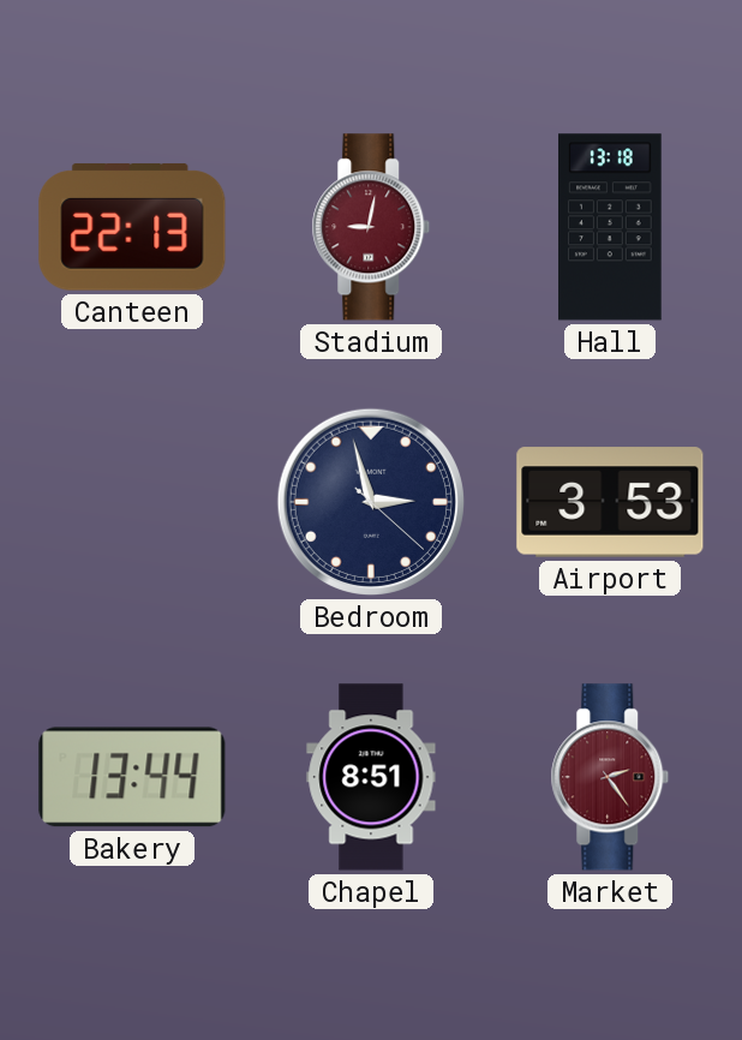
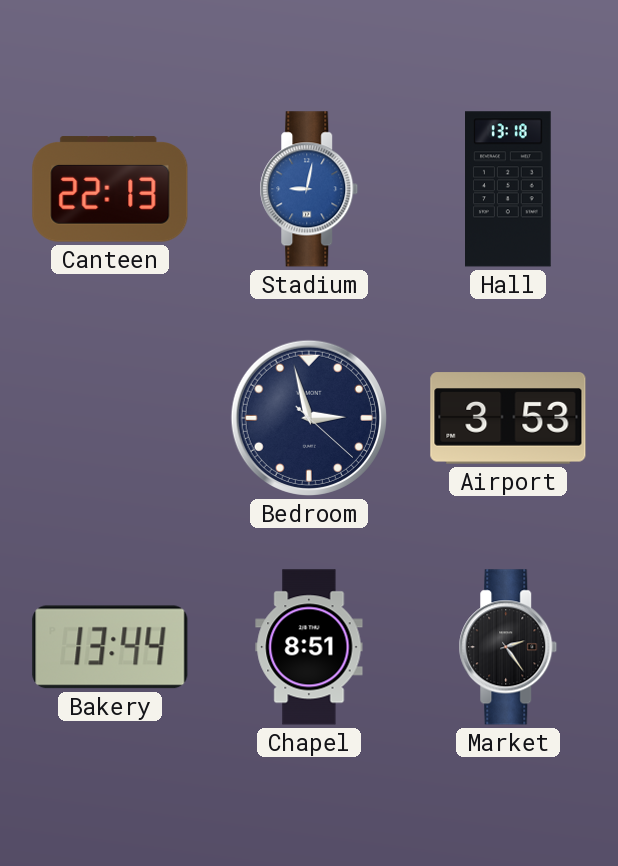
Stadium dial: burgundy -> blue
Market dial: burgundy -> black
